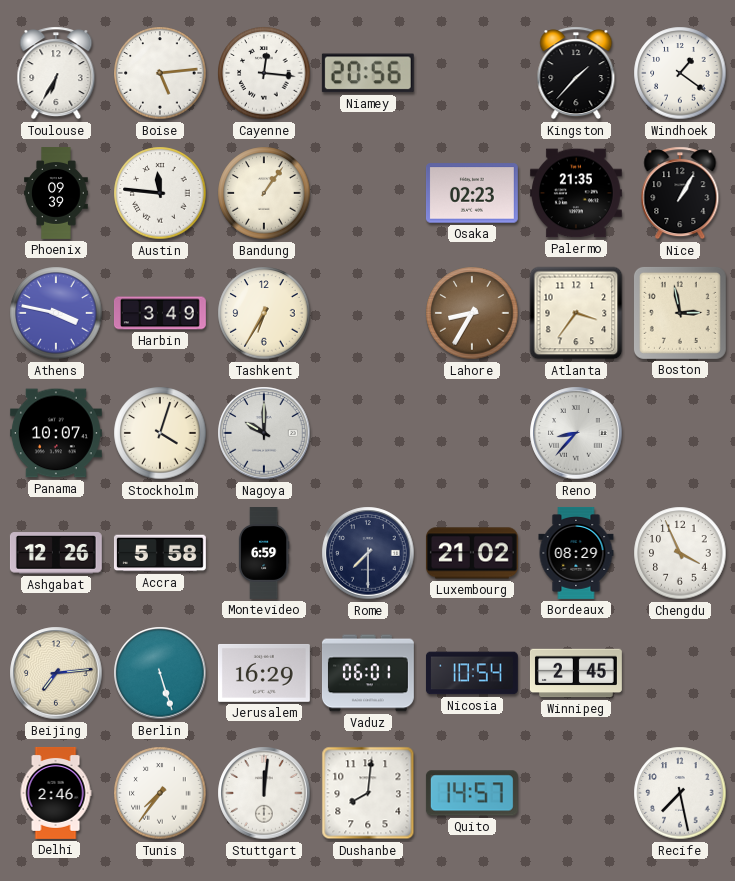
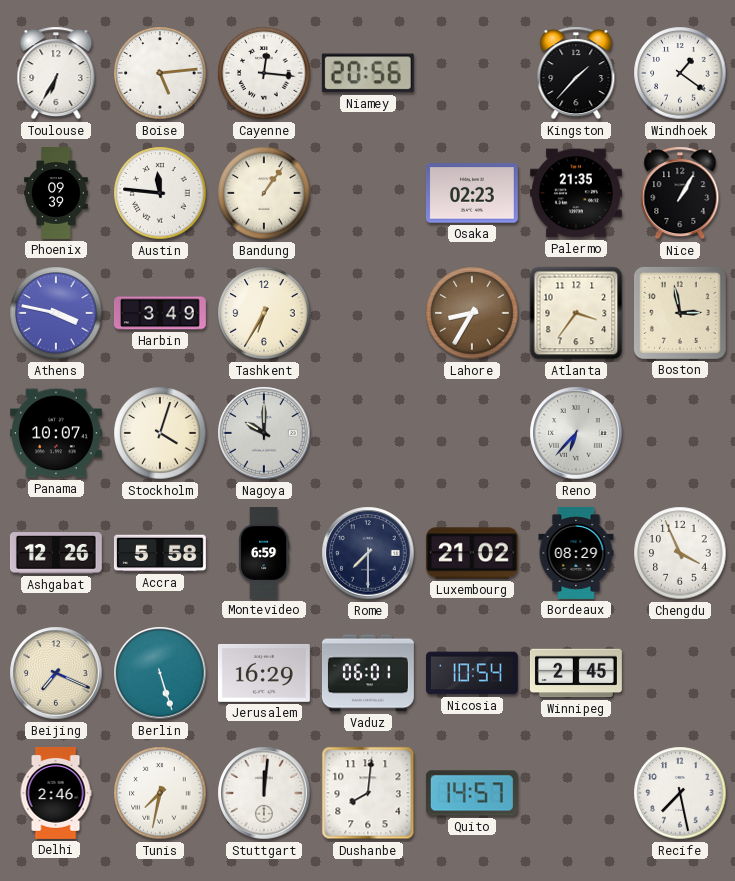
Reno: 8:37 -> 6:37
Beijing: 7:14 -> 7:19
Tunis: 7:36 -> 7:32
